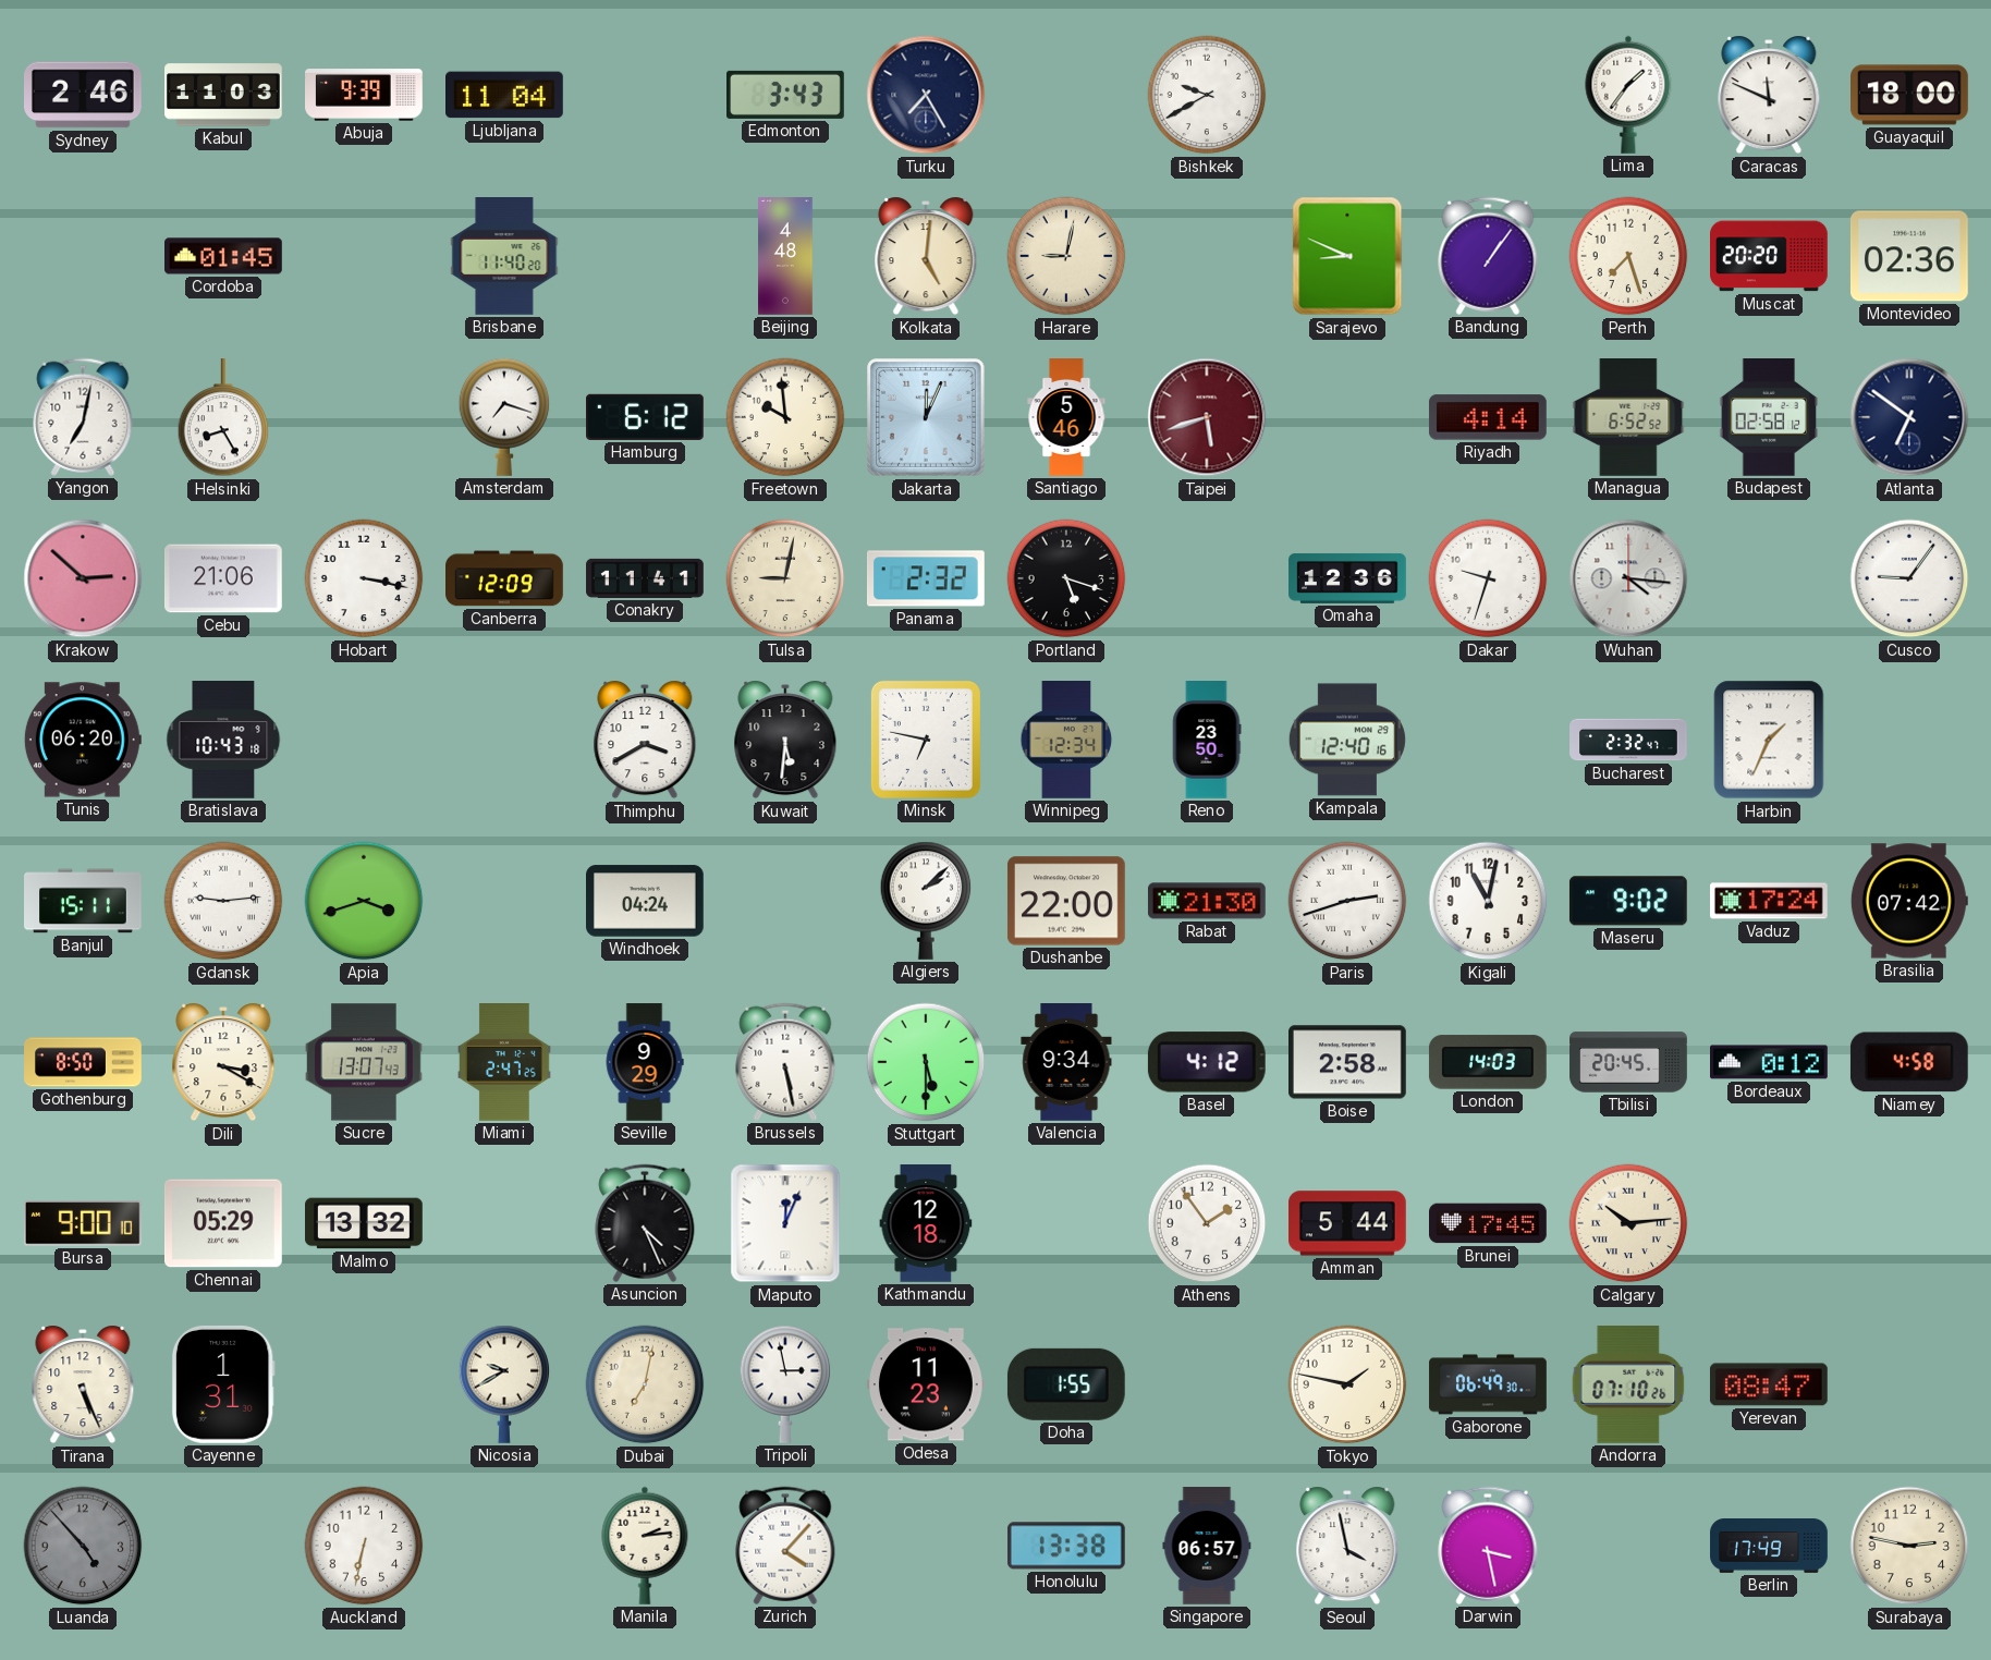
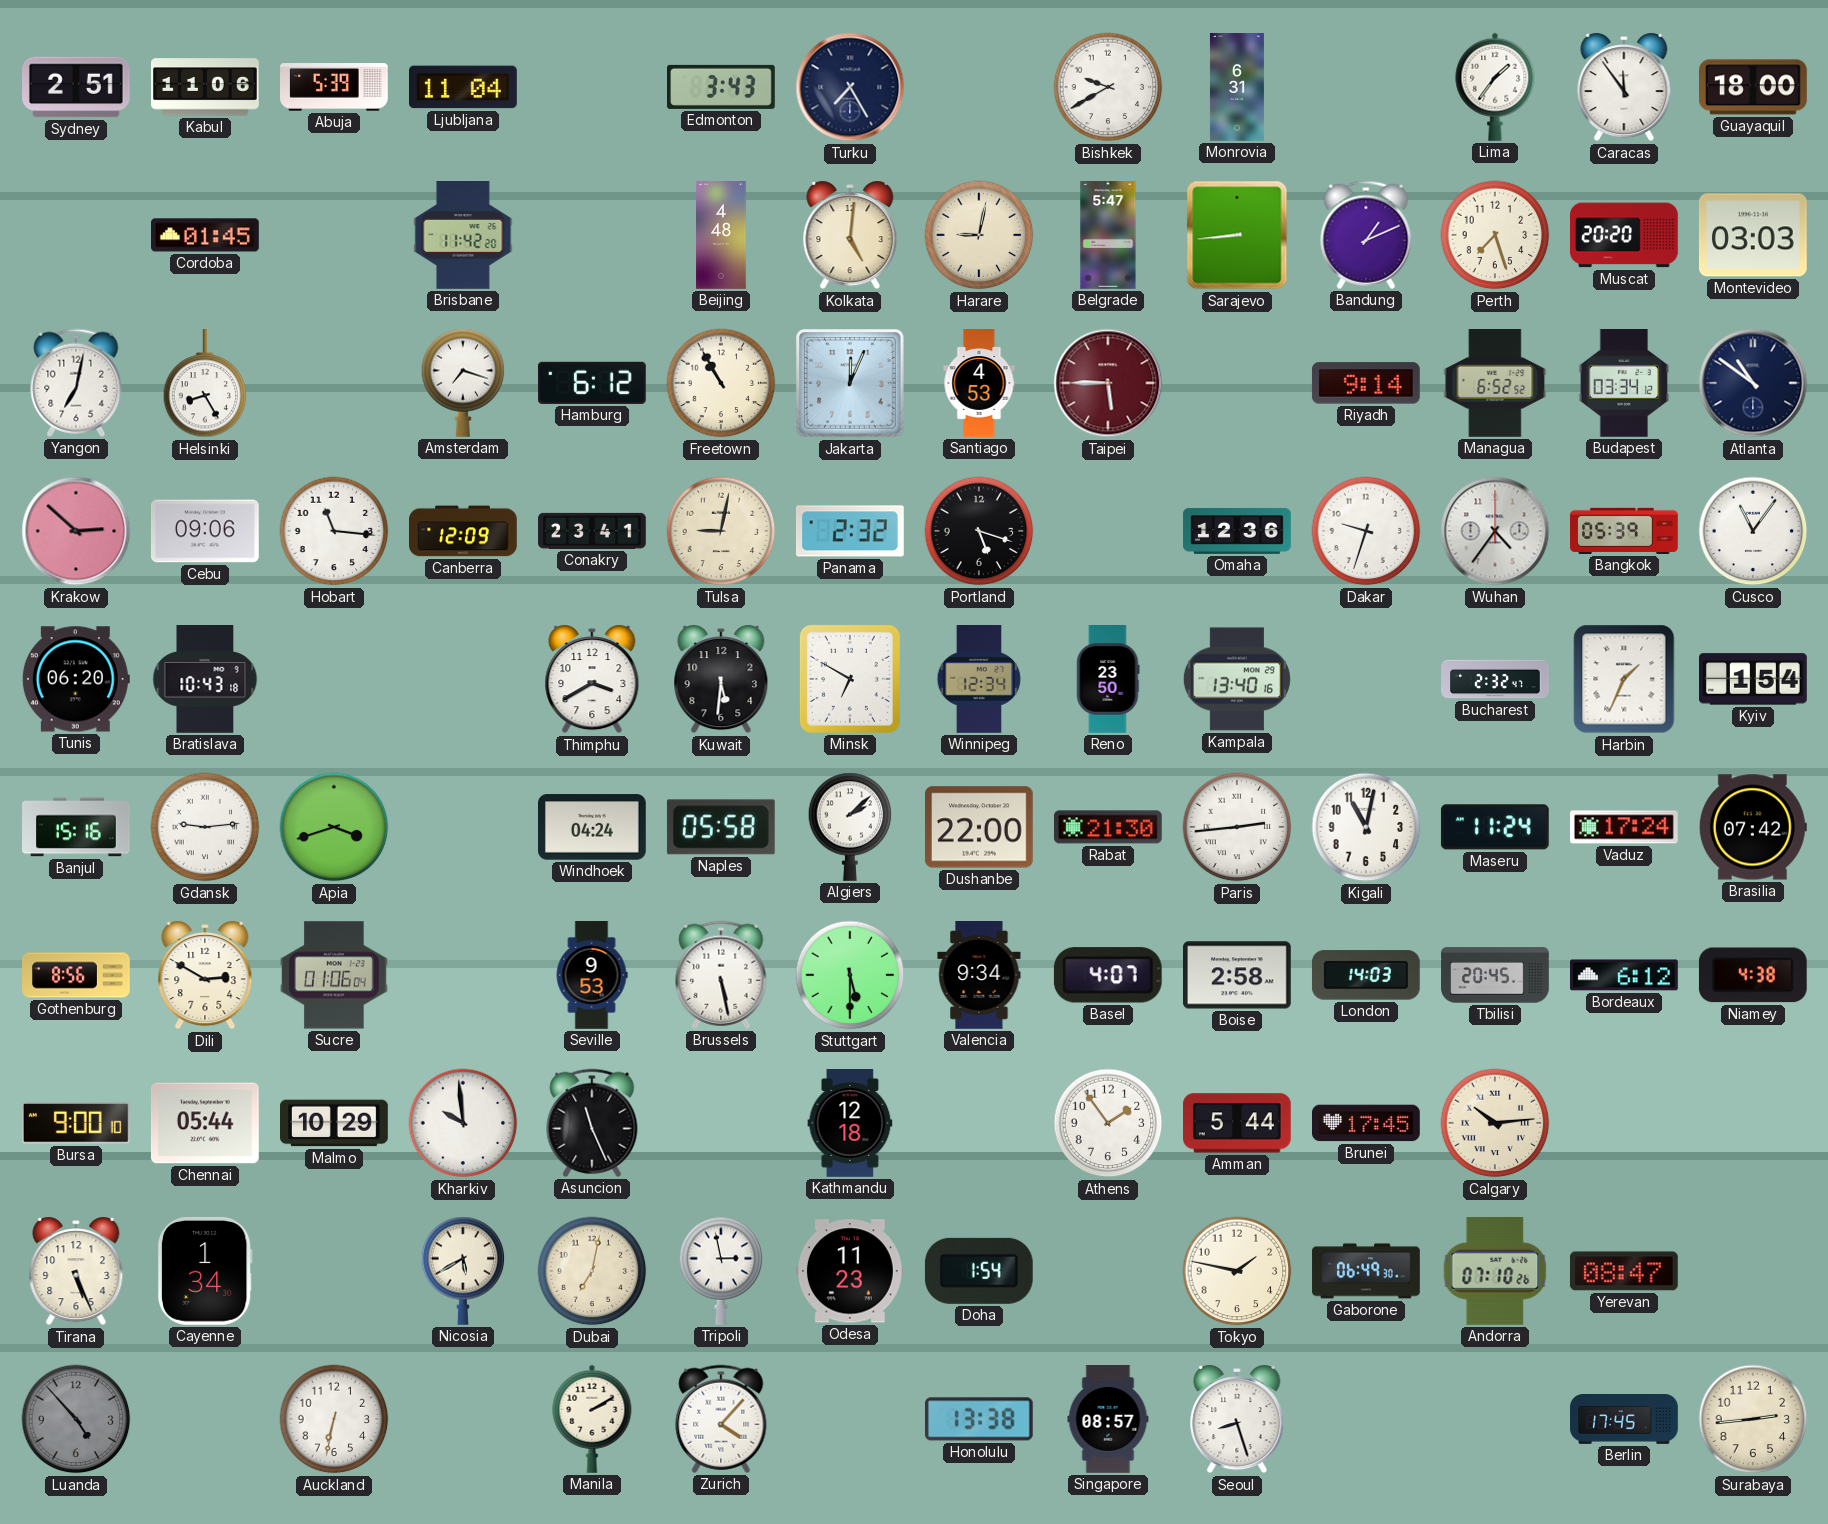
Sydney: 2:46 -> 2:51
Kabul: 11:03 -> 11:06
Abuja: 9:39 -> 5:39
Monrovia: none -> 6:31
Caracas: 11:49 -> 11:54
Brisbane: 11:40 -> 11:42
Belgrade: none -> 5:47
Sarajevo: 8:49 -> 8:44
Bandung: 1:06 -> 1:11
Montevideo: 02:36 -> 03:03
Freetown: 9:59 -> 10:55
Santiago: 5:46 -> 4:53
Taipei: 5:42 -> 5:45
Riyadh: 4:14 -> 9:14
Budapest: 02:58 -> 03:34
Atlanta: 6:51 -> 10:51
Cebu: 21:06 -> 09:06
Hobart: 3:17 -> 11:16
Conakry: 11:41 -> 23:41
Wuhan: 4:16 -> 4:36
Bangkok: none -> 05:39
Cusco: 9:06 -> 11:06
Minsk: 6:47 -> 6:50
Kampala: 12:40 -> 13:40
Kyiv: none -> 1:54
Banjul: 15:11 -> 15:16
Naples: none -> 05:58
Paris: 2:42 -> 2:44
Maseru: 9:02 -> 11:24
Gothenburg: 8:50 -> 8:56
Dili: 3:20 -> 2:50
Sucre: 13:07 -> 01:06
Miami: 2:47 -> none
Seville: 9:29 -> 9:53
Basel: 4:12 -> 4:07
Bordeaux: 0:12 -> 6:12
Niamey: 4:58 -> 4:38
Chennai: 05:29 -> 05:44
Malmo: 13:32 -> 10:29
Kharkiv: none -> 9:59
Asuncion: 4:26 -> 11:26
Maputo: 12:04 -> none
Cayenne: 1:31 -> 1:34
Nicosia: 9:40 -> 5:40
Doha: 1:55 -> 1:54
Manila: 2:14 -> 2:10
Singapore: 06:57 -> 08:57
Seoul: 3:58 -> 8:27
Darwin: 3:28 -> none
Berlin: 17:49 -> 17:45
Surabaya: 2:47 -> 2:44
